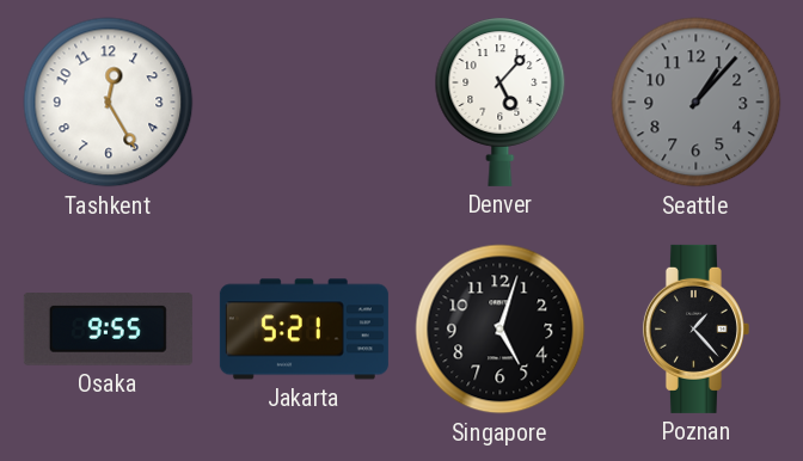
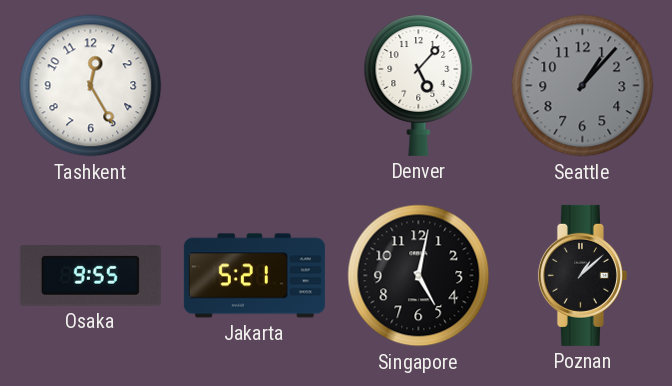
Singapore: 5:03 -> 5:02
Poznan: 1:23 -> 1:08
